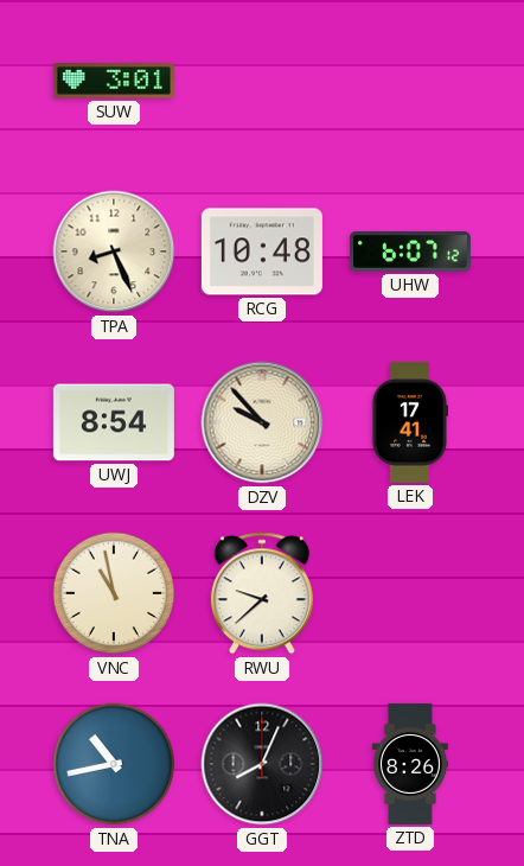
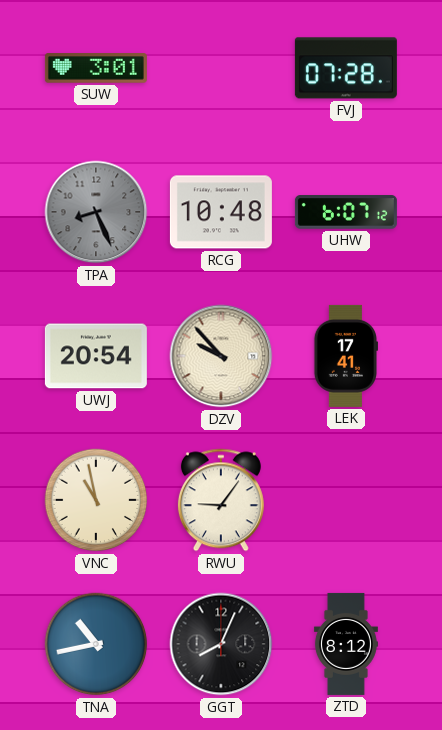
FVJ: none -> 07:28
TPA dial: cream -> grey
UWJ: 8:54 -> 20:54
RWU: 9:38 -> 9:06
ZTD: 8:26 -> 8:12
